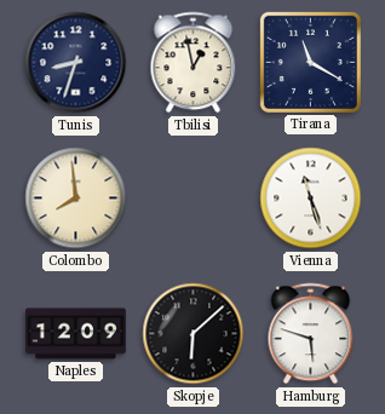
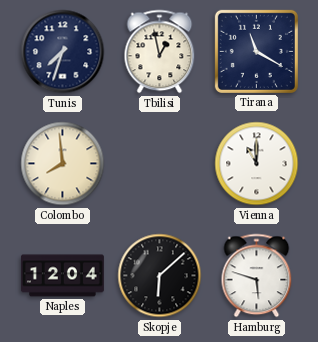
Tunis: 8:33 -> 7:33
Vienna: 11:27 -> 11:00
Naples: 12:09 -> 12:04
